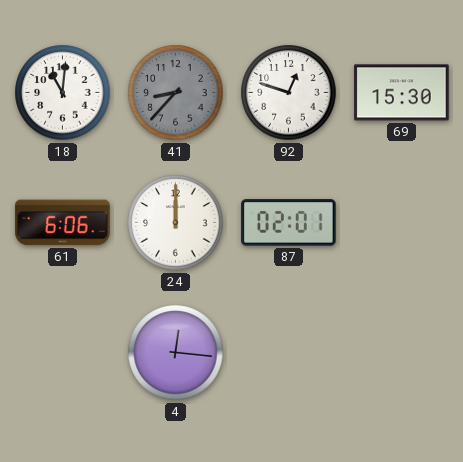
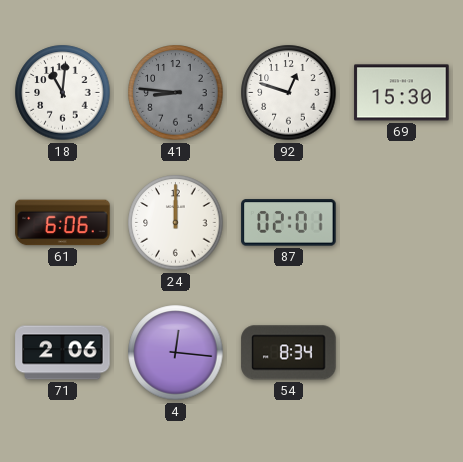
41: 8:37 -> 8:46
71: none -> 2:06
54: none -> 8:34
